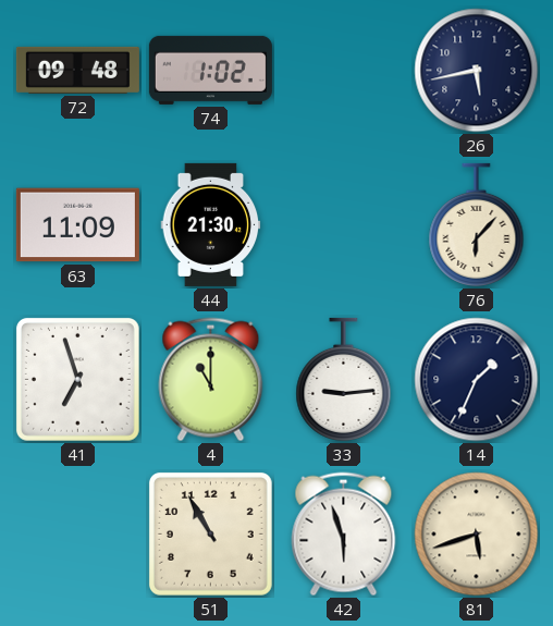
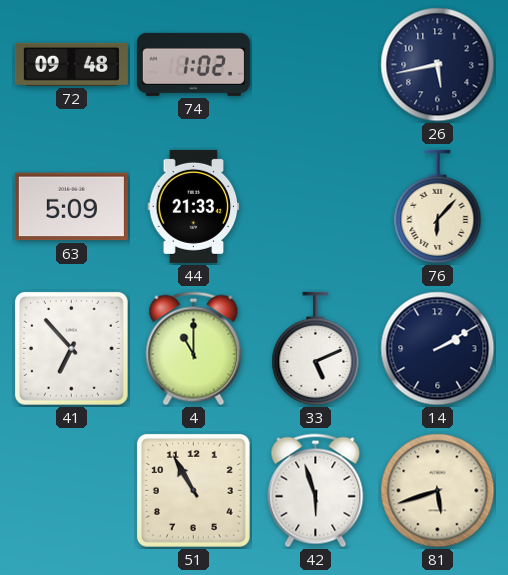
63: 11:09 -> 5:09
44: 21:30 -> 21:33
41: 6:57 -> 6:53
33: 9:14 -> 5:11
14: 1:34 -> 2:10
